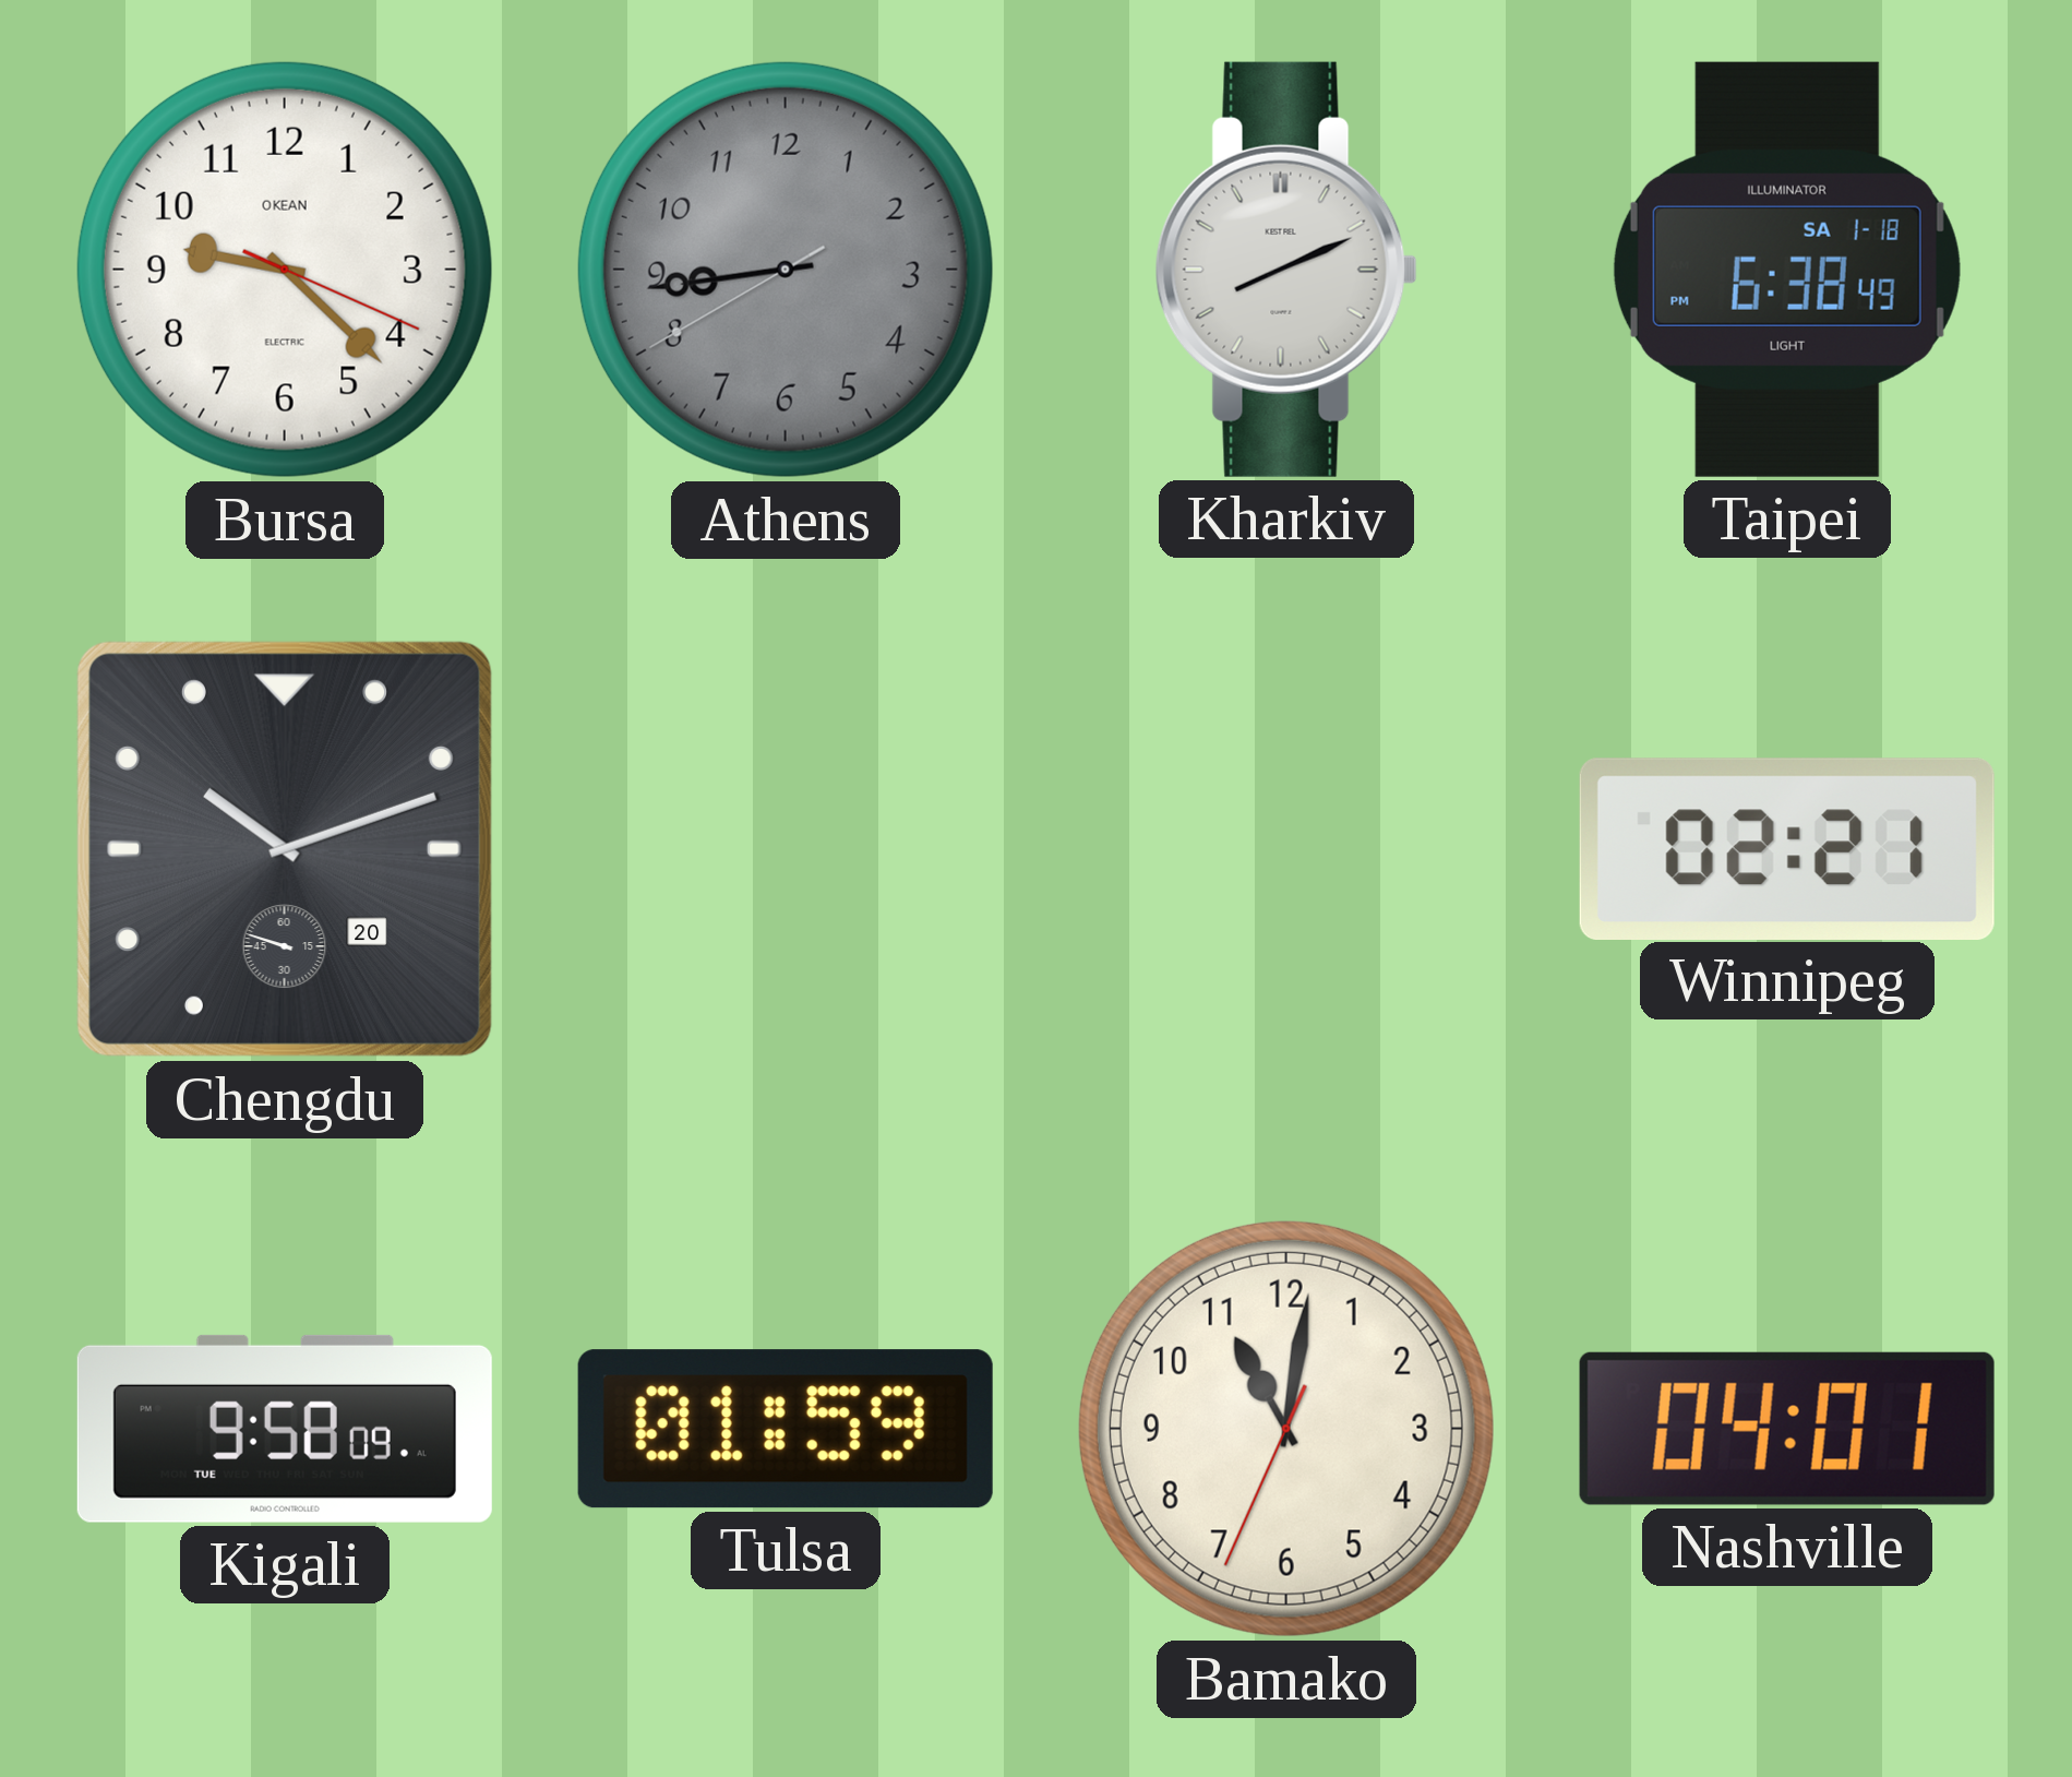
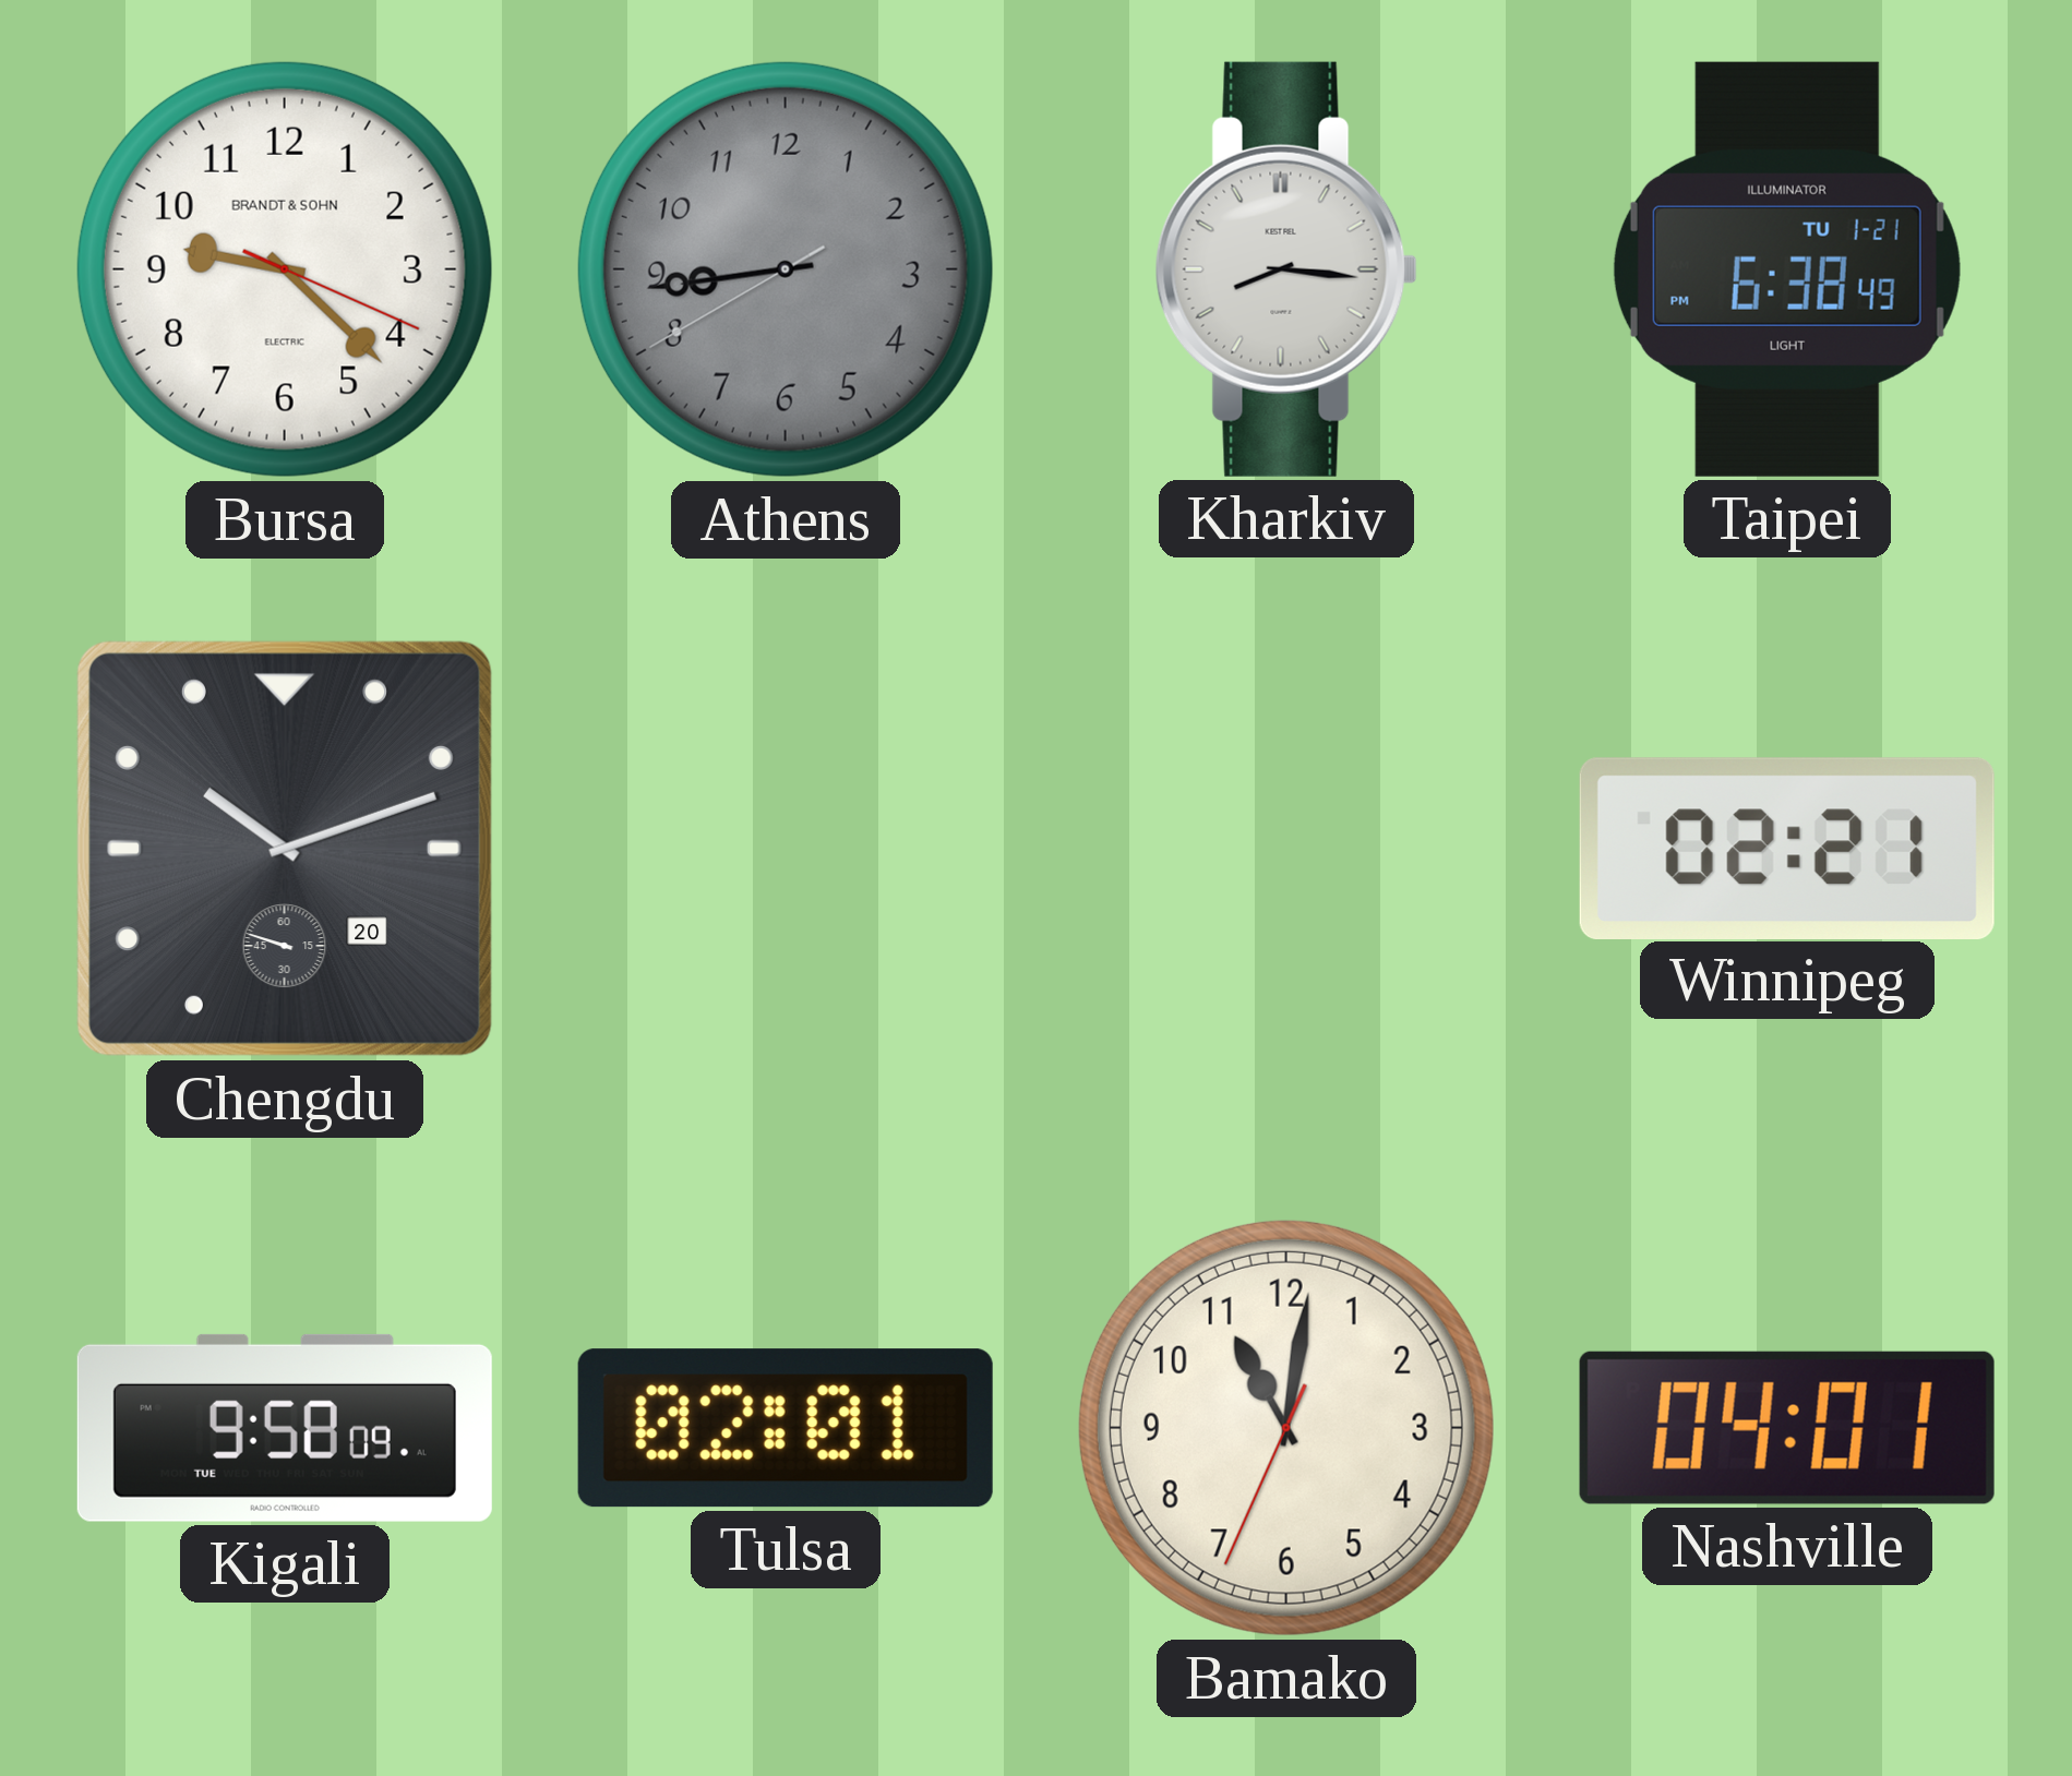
Bursa brand: OKEAN -> BRANDT & SOHN
Kharkiv: 8:11 -> 8:16
Taipei date: SA 1-18 -> TU 1-21
Tulsa: 01:59 -> 02:01
